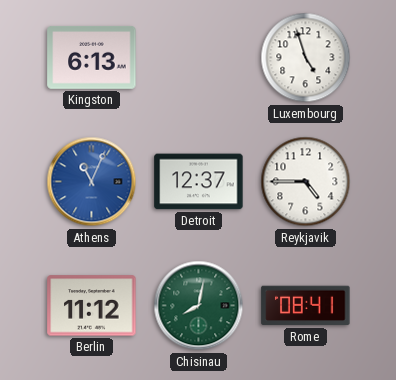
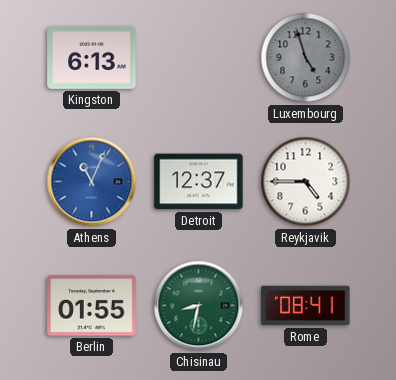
Luxembourg dial: white -> grey
Berlin: 11:12 -> 01:55
Chisinau: 8:02 -> 8:32
